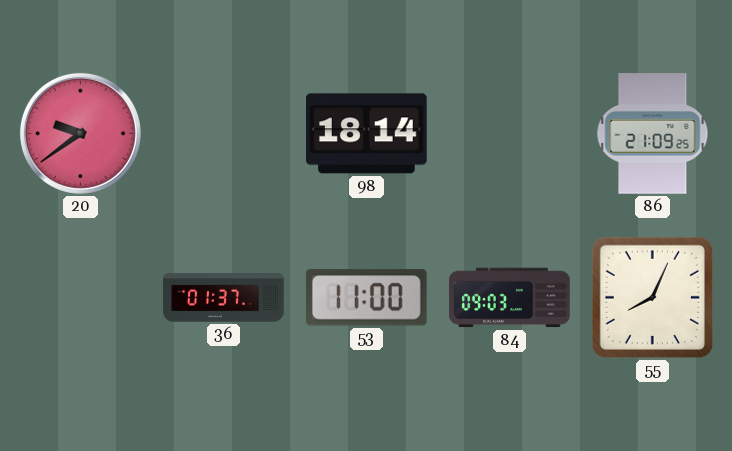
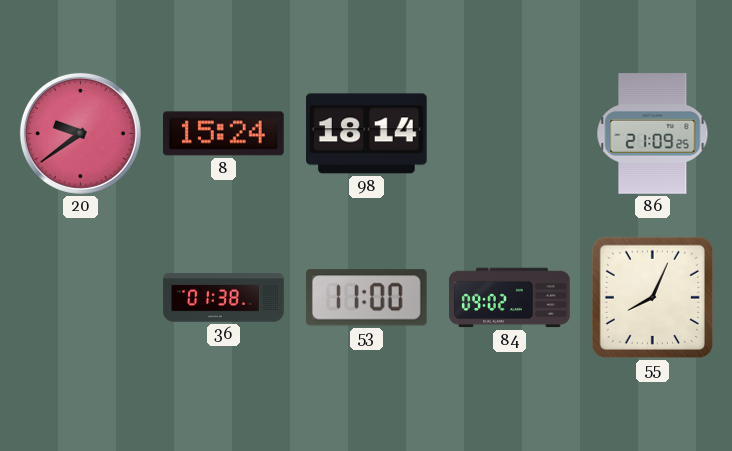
8: none -> 15:24
36: 01:37 -> 01:38
84: 09:03 -> 09:02
